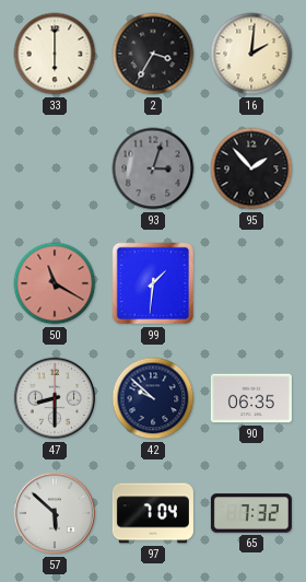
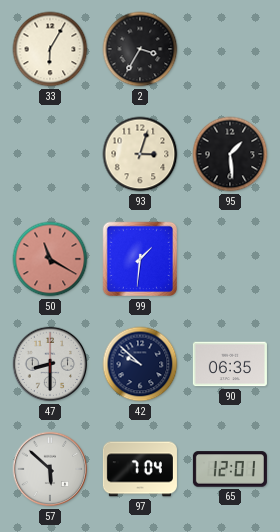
33: 6:00 -> 6:05
16: 2:01 -> none
93 dial: grey -> cream
95: 1:53 -> 1:29
65: 7:32 -> 12:01
